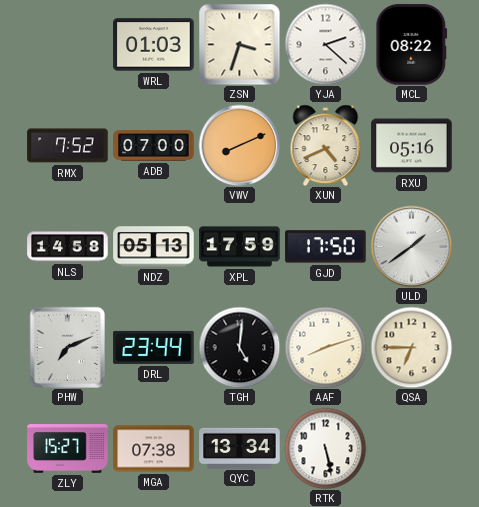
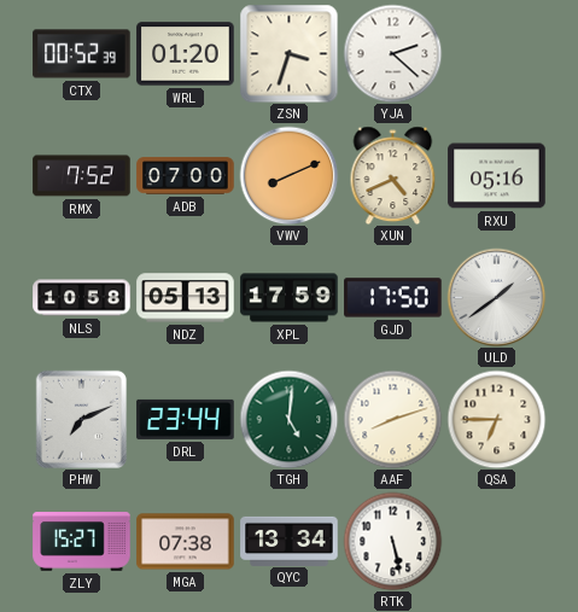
CTX: none -> 00:52
WRL: 01:03 -> 01:20
MCL: 08:22 -> none
NLS: 14:58 -> 10:58
TGH dial: black -> green
